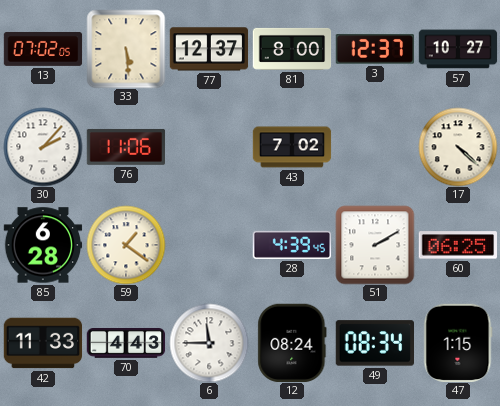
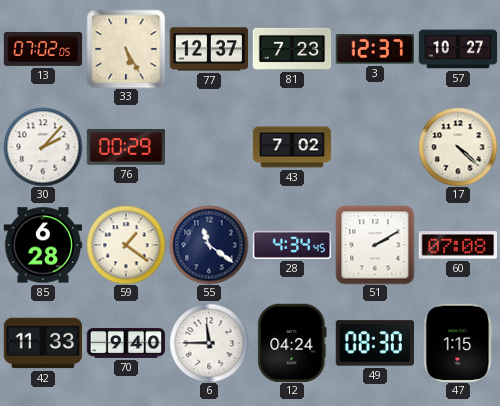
33: 5:29 -> 5:25
81: 8:00 -> 7:23
76: 11:06 -> 00:29
55: none -> 11:21
28: 4:39 -> 4:34
60: 06:25 -> 07:08
70: 4:43 -> 9:40
12: 08:24 -> 04:24
49: 08:34 -> 08:30
